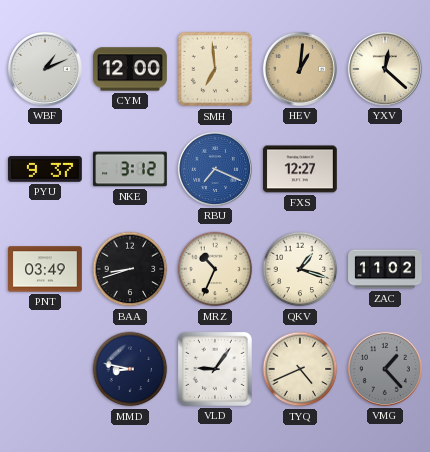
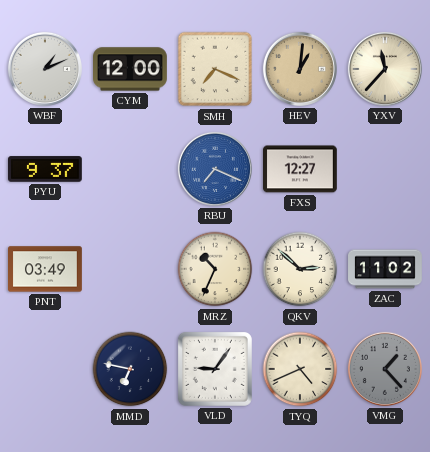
SMH: 6:59 -> 7:19
YXV: 12:22 -> 11:37
NKE: 3:12 -> none
BAA: 8:42 -> none
QKV: 1:18 -> 2:52
MMD: 8:47 -> 6:47
